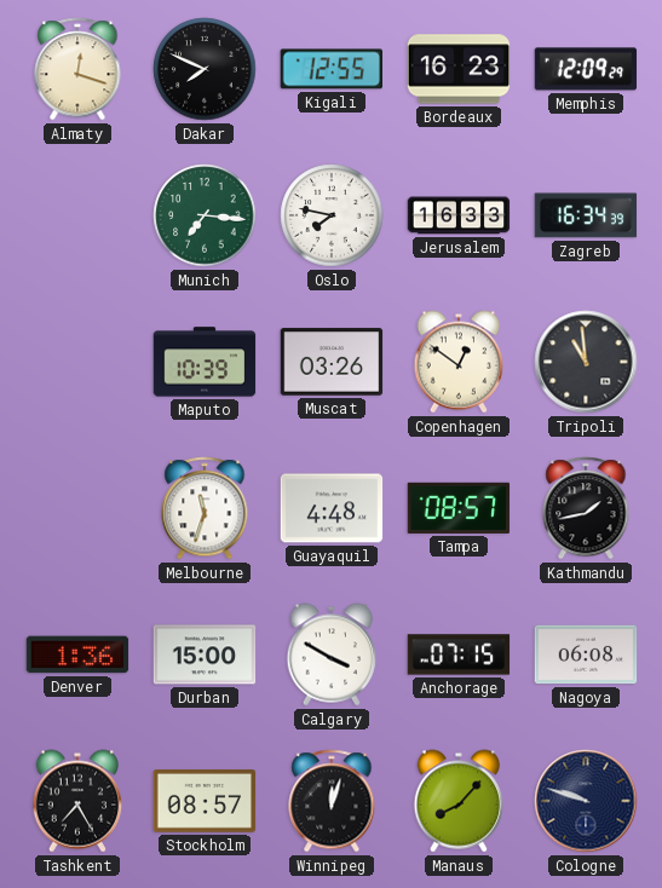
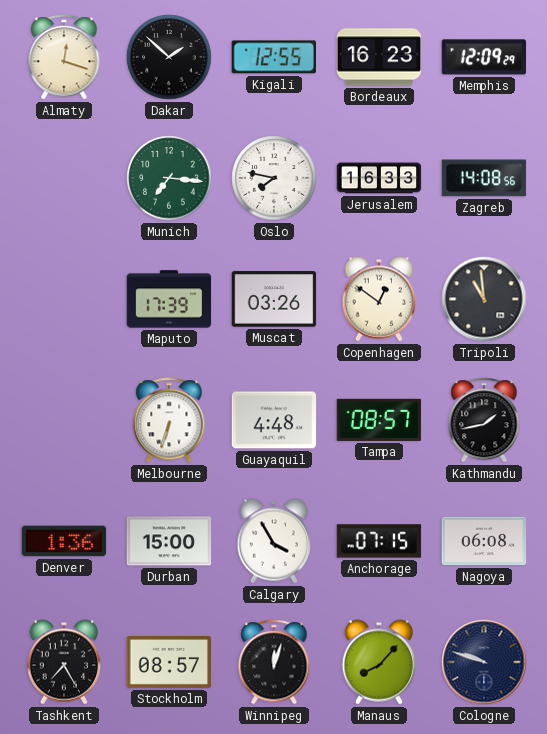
Dakar: 7:49 -> 1:52
Zagreb: 16:34 -> 14:08
Maputo: 10:39 -> 17:39
Melbourne: 11:33 -> 6:33
Calgary: 3:50 -> 3:55
